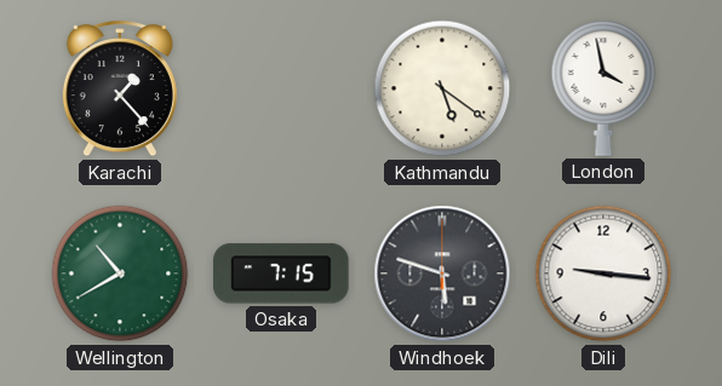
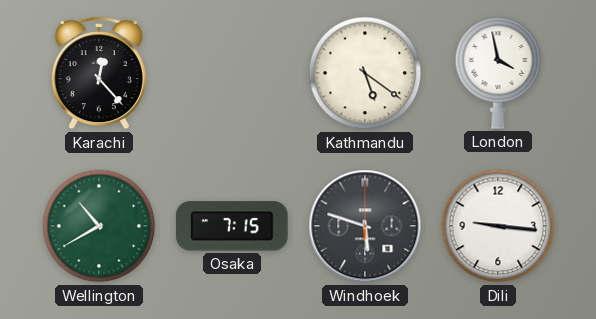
Karachi: 1:23 -> 12:23
